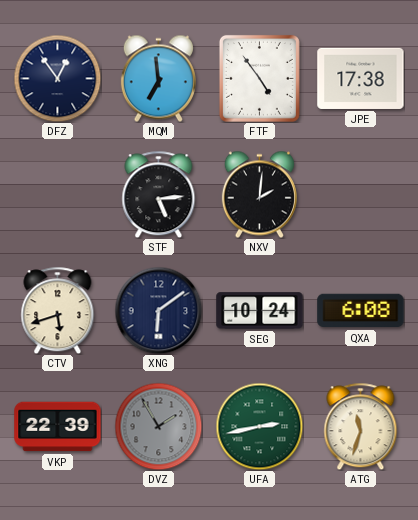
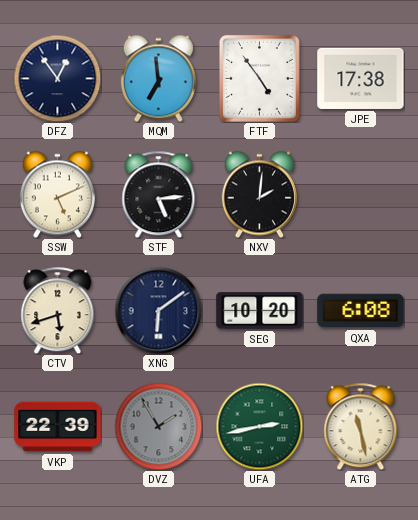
SSW: none -> 5:11
SEG: 10:24 -> 10:20
ATG: 11:33 -> 11:28
